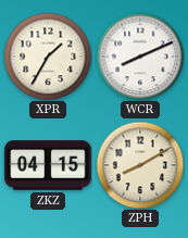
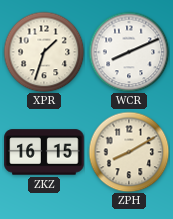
XPR: 1:35 -> 1:33
ZKZ: 04:15 -> 16:15
